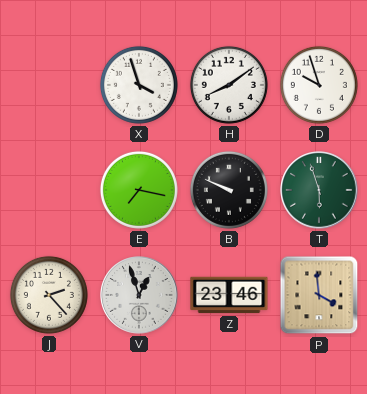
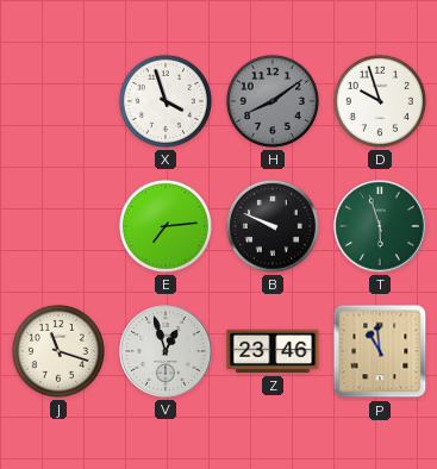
H dial: white -> grey
E: 7:17 -> 7:14
J: 2:23 -> 11:18
P: 3:59 -> 10:59
